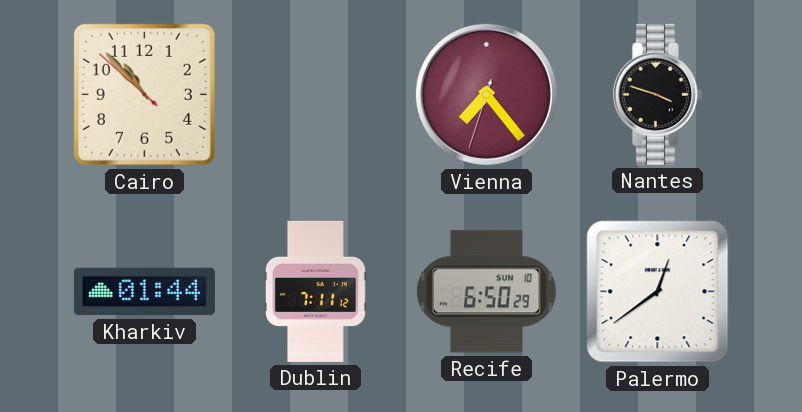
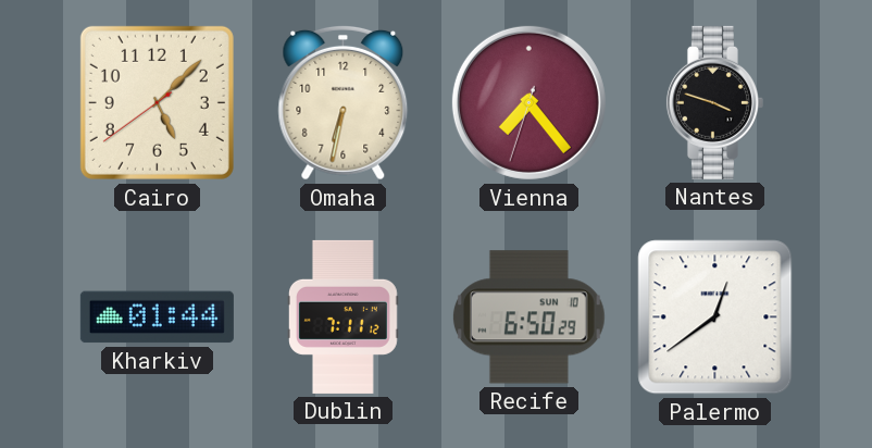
Cairo: 10:52 -> 5:07
Omaha: none -> 6:32
